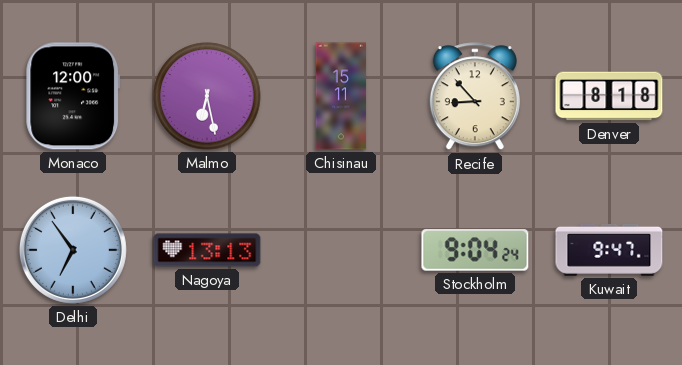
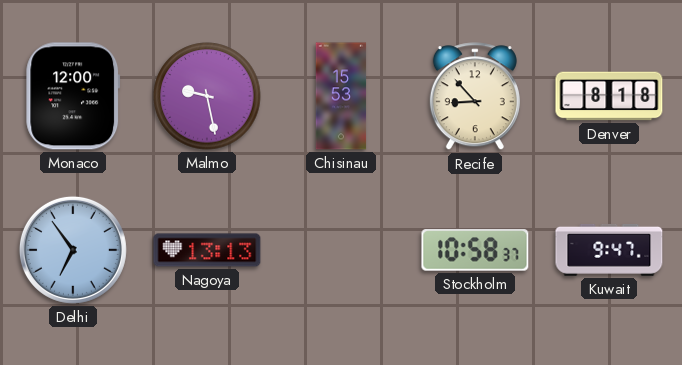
Malmo: 6:28 -> 9:28
Chisinau: 15:11 -> 15:53
Stockholm: 9:04 -> 10:58
